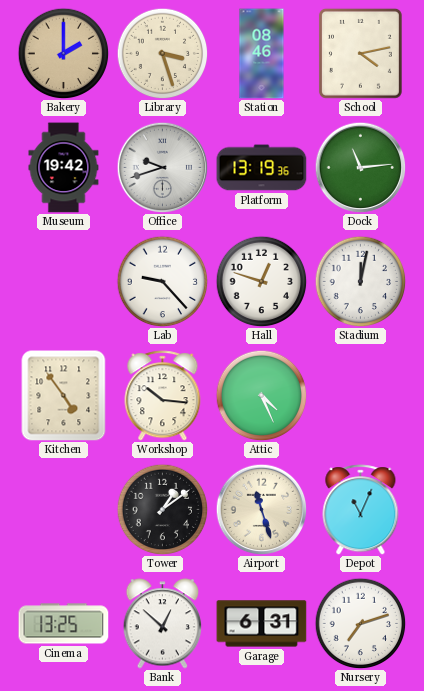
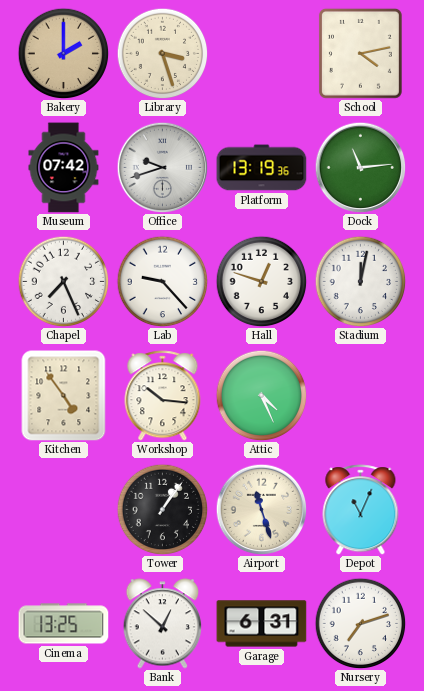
Station: 08:46 -> none
Museum: 19:42 -> 07:42
Chapel: none -> 7:26
Tower: 1:09 -> 1:06
